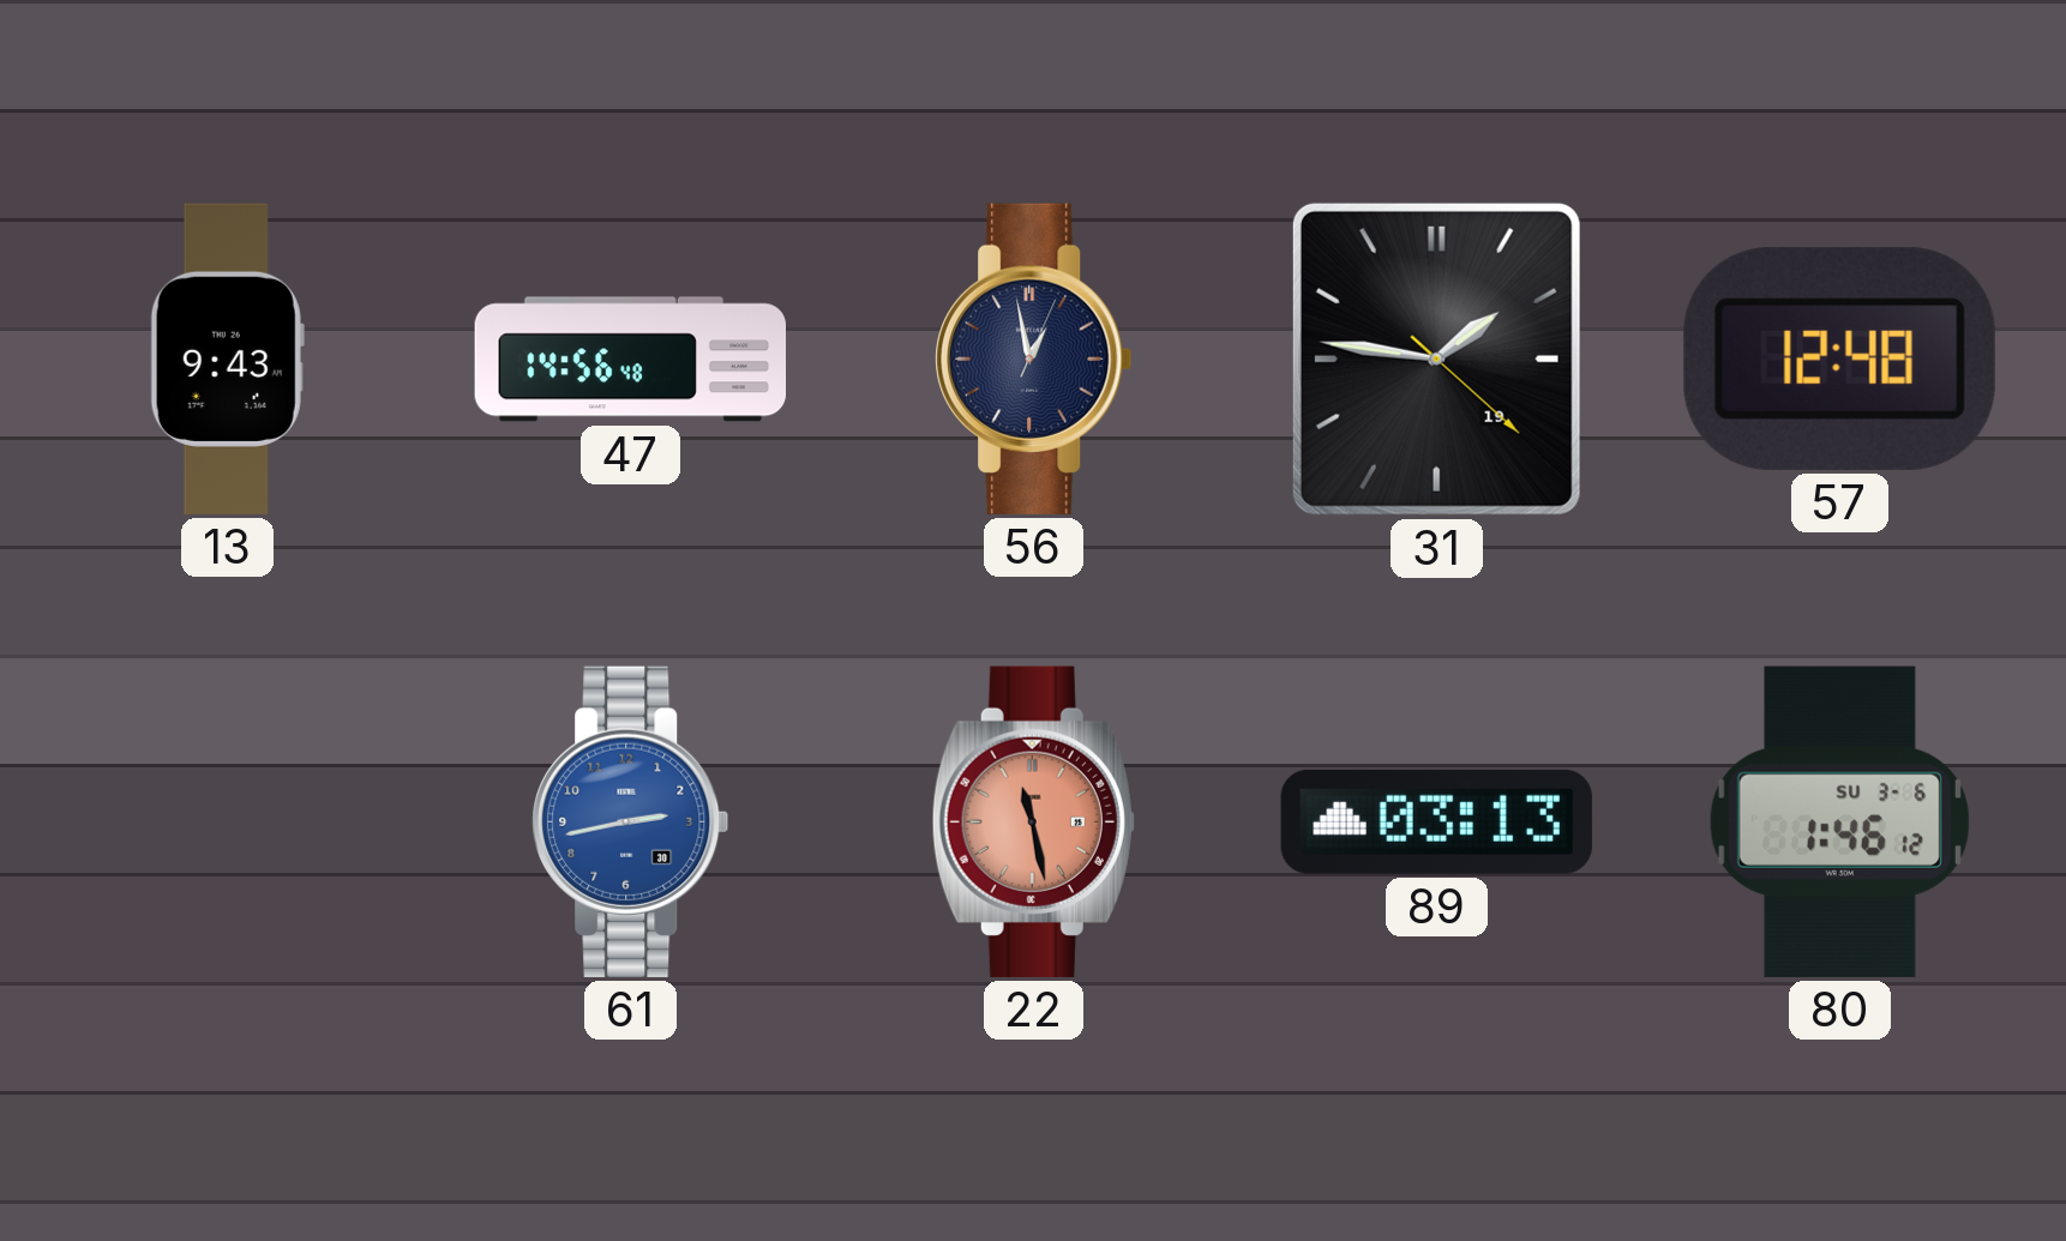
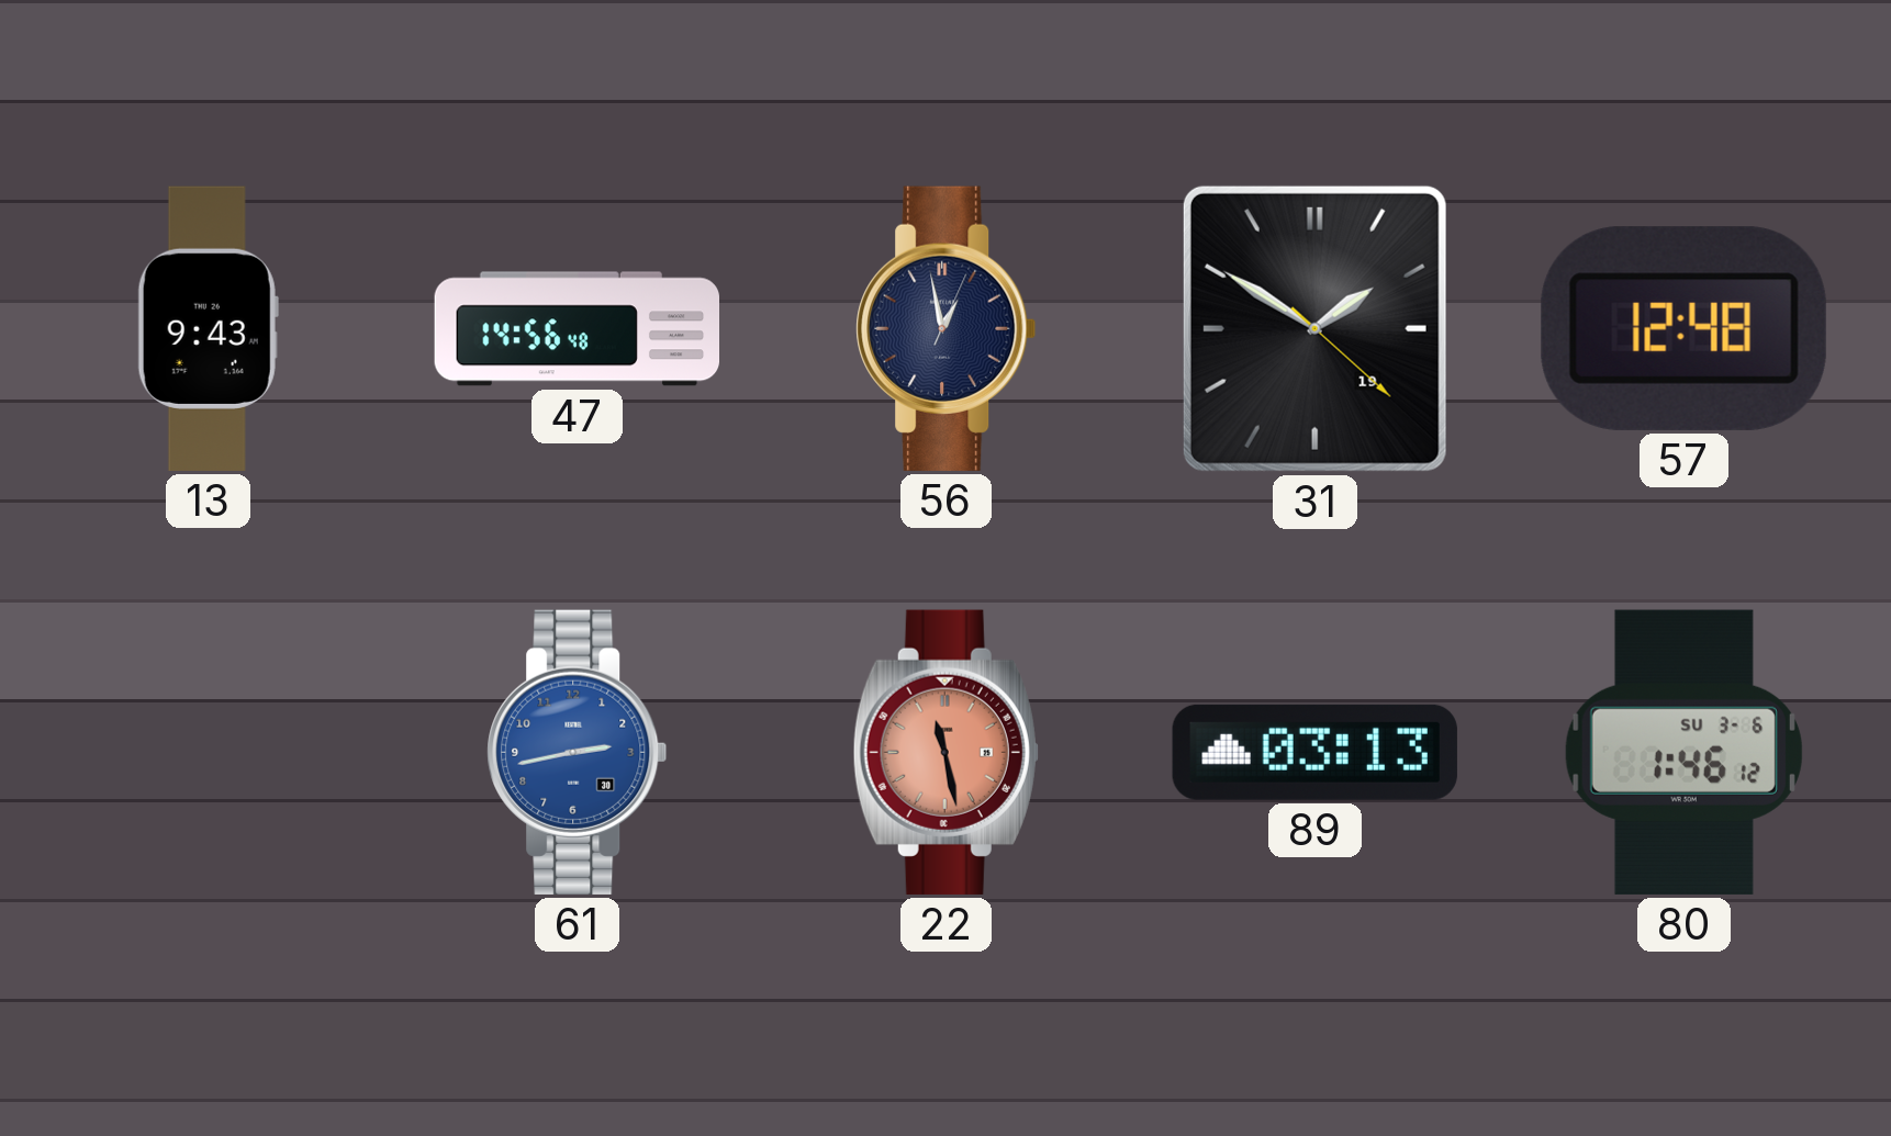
31: 1:46 -> 1:50
